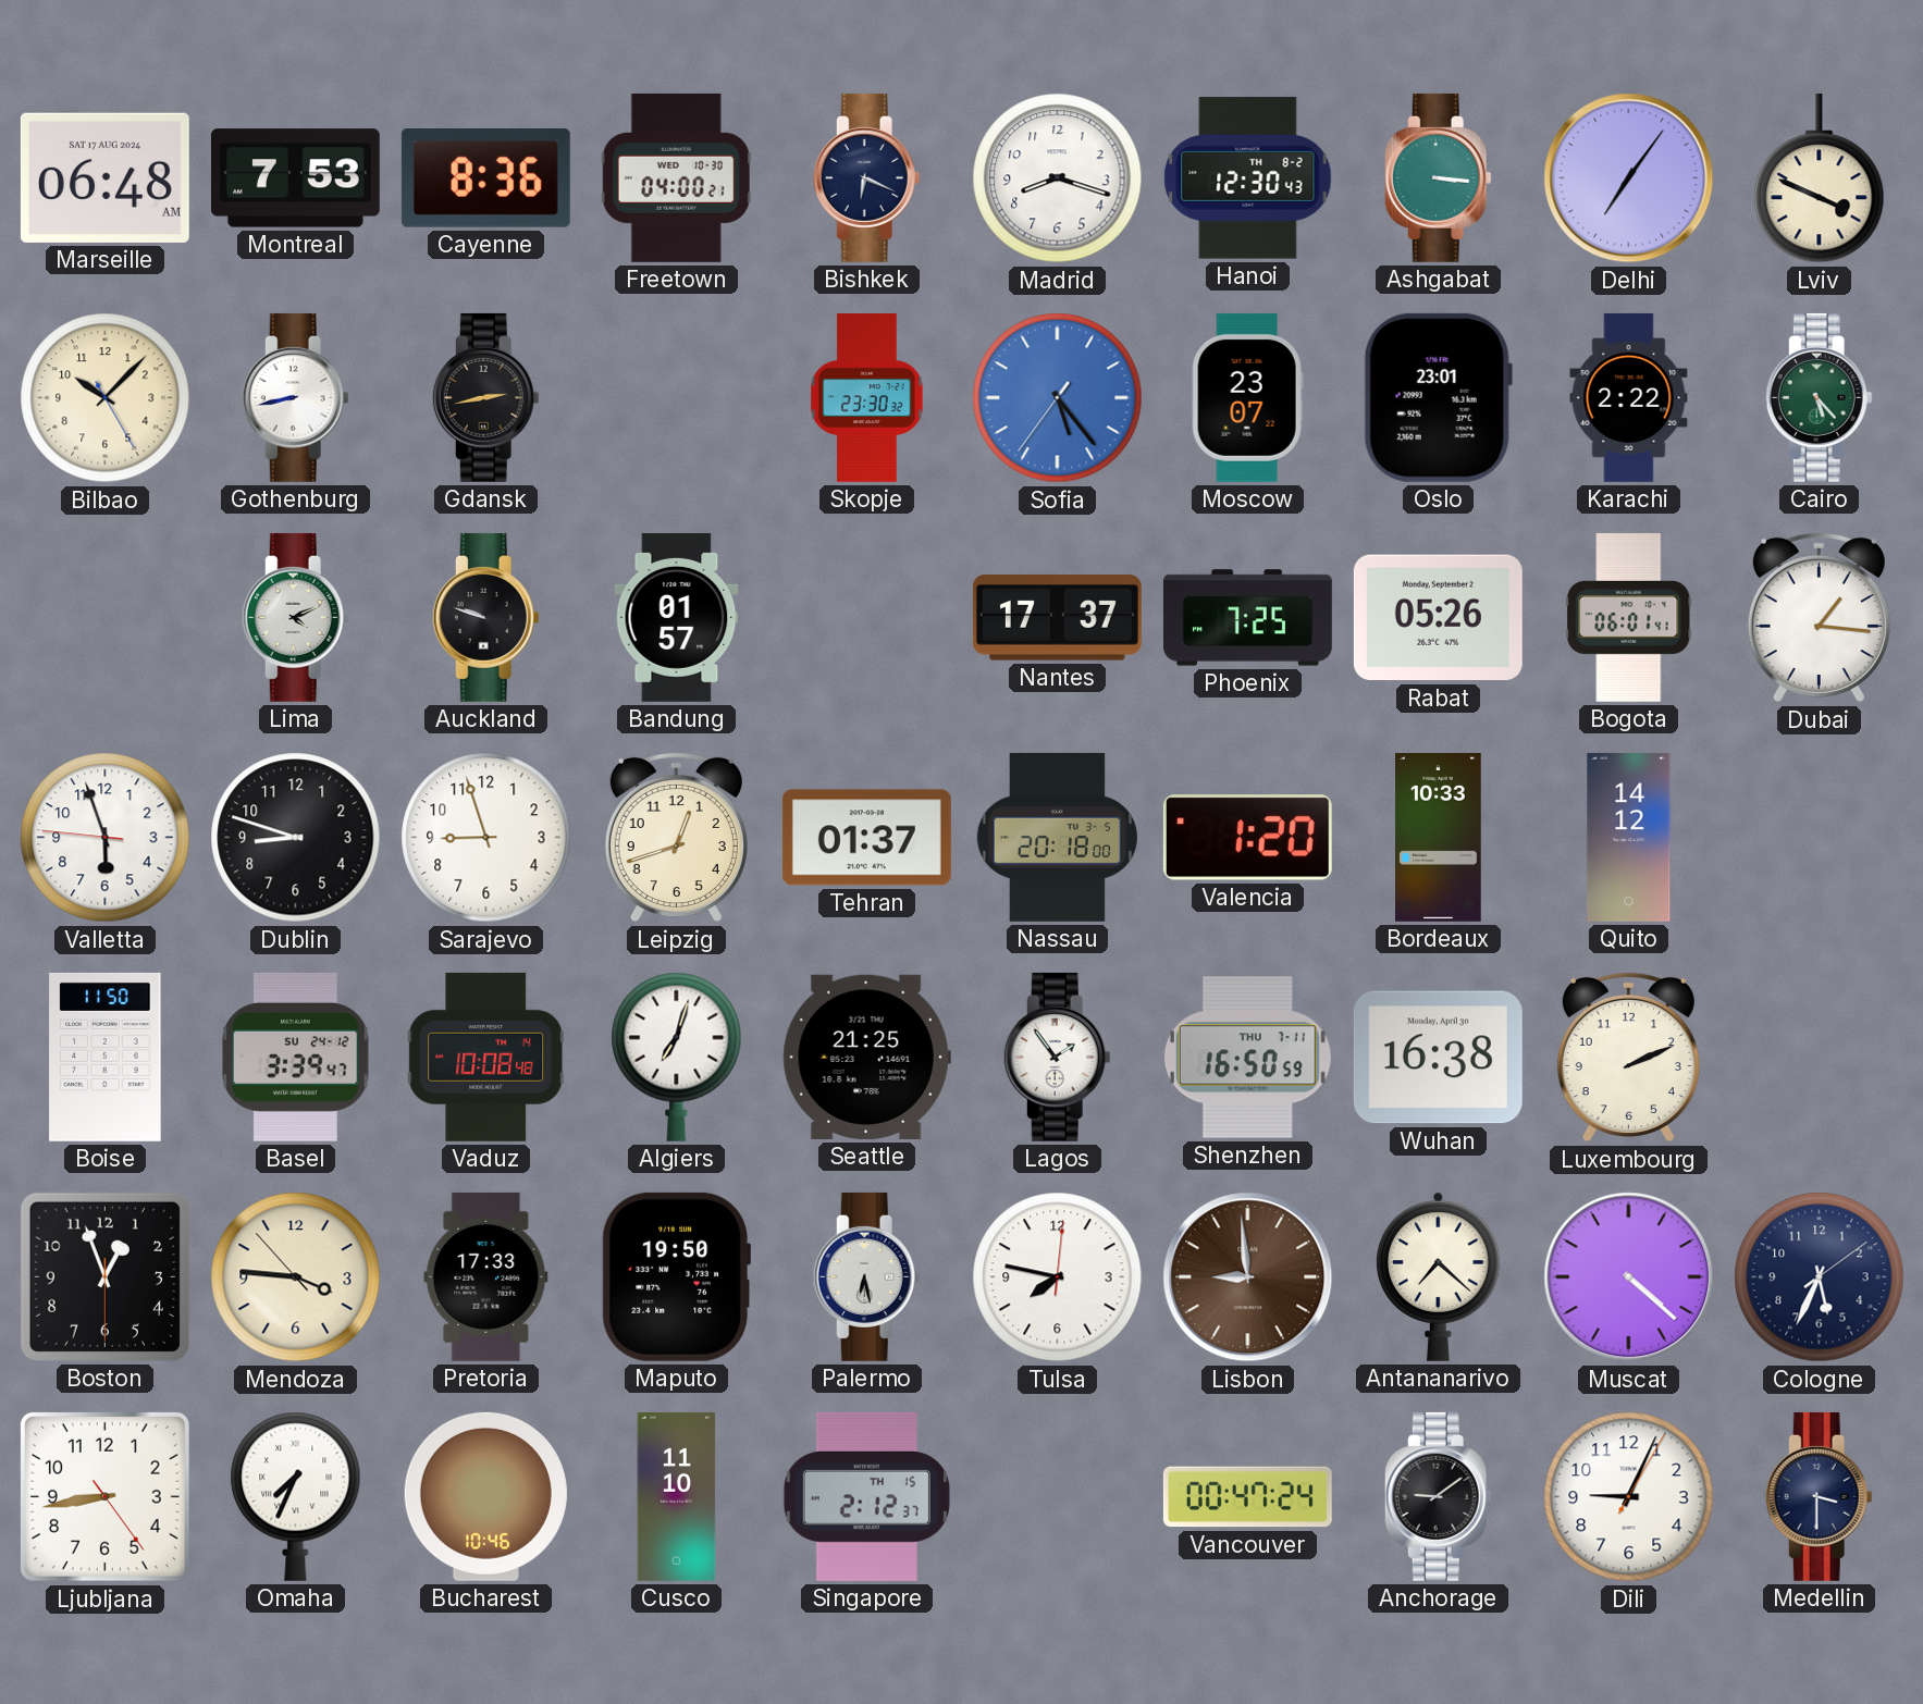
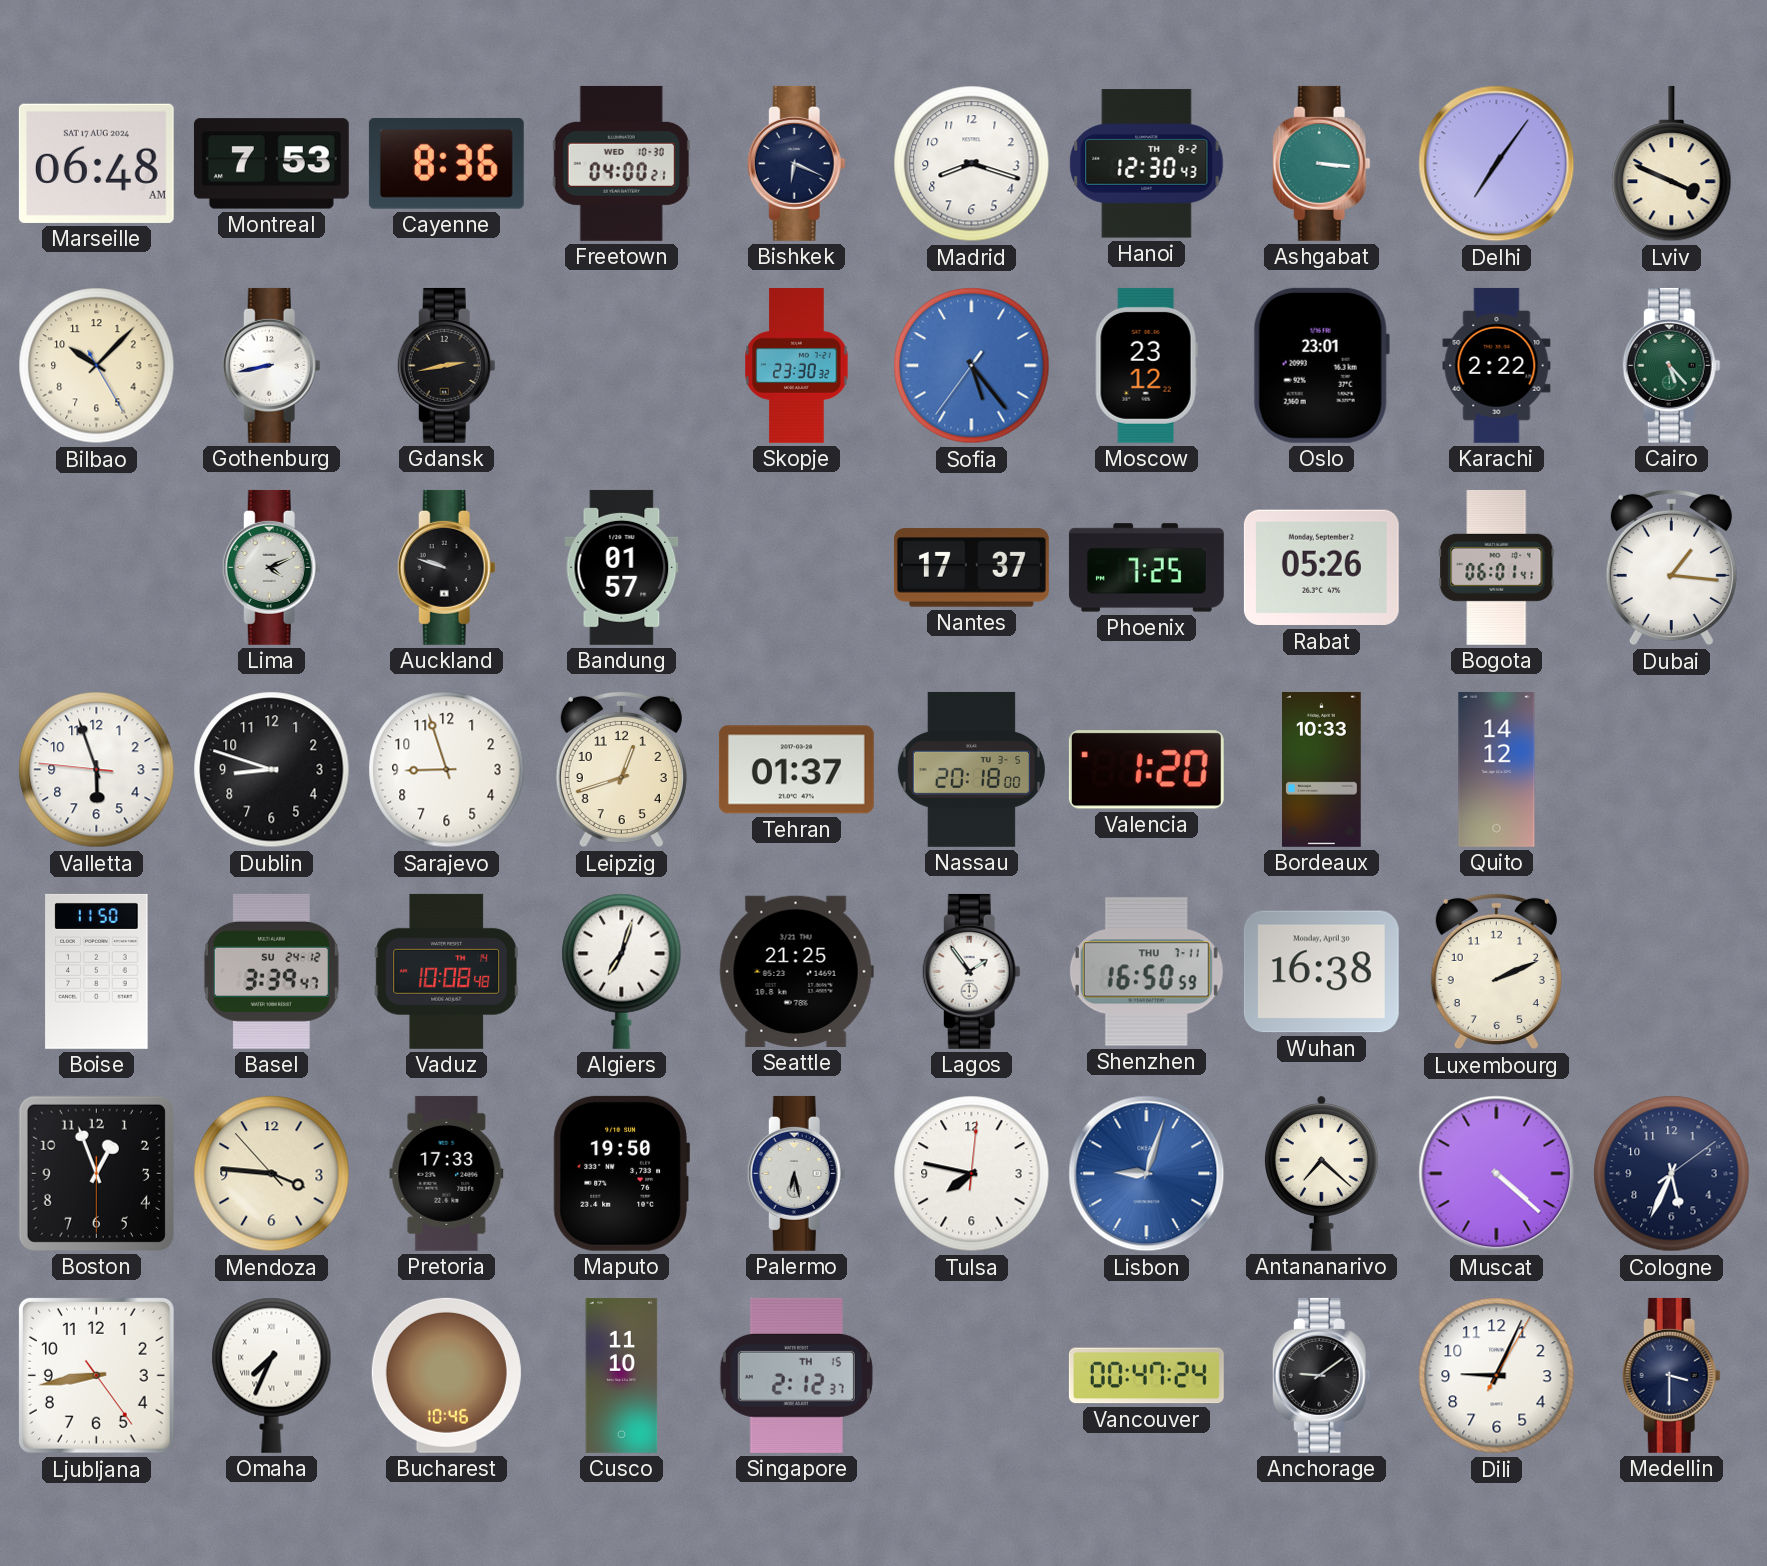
Moscow: 23:07 -> 23:12
Lisbon: 8:59 -> 9:03
Lisbon dial: brown -> blue
